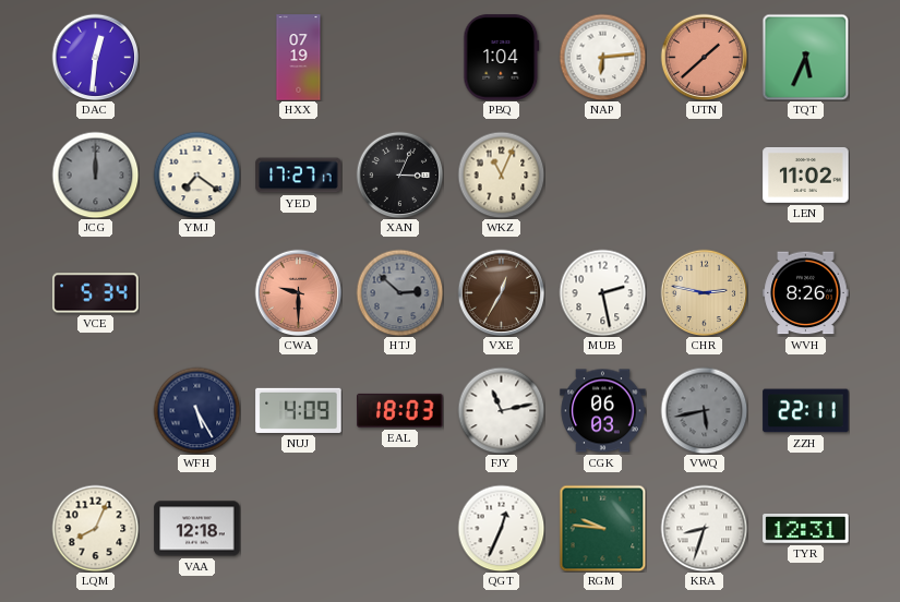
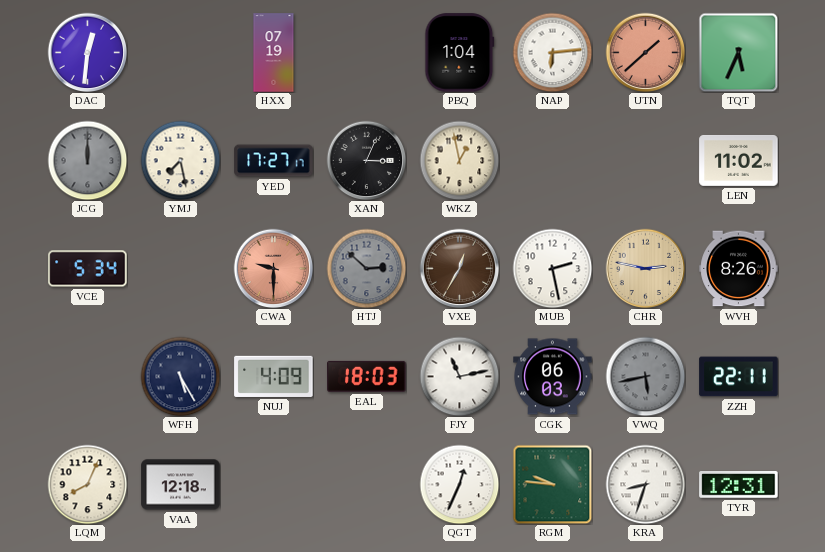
YMJ: 7:21 -> 7:28
WKZ: 11:04 -> 12:58
